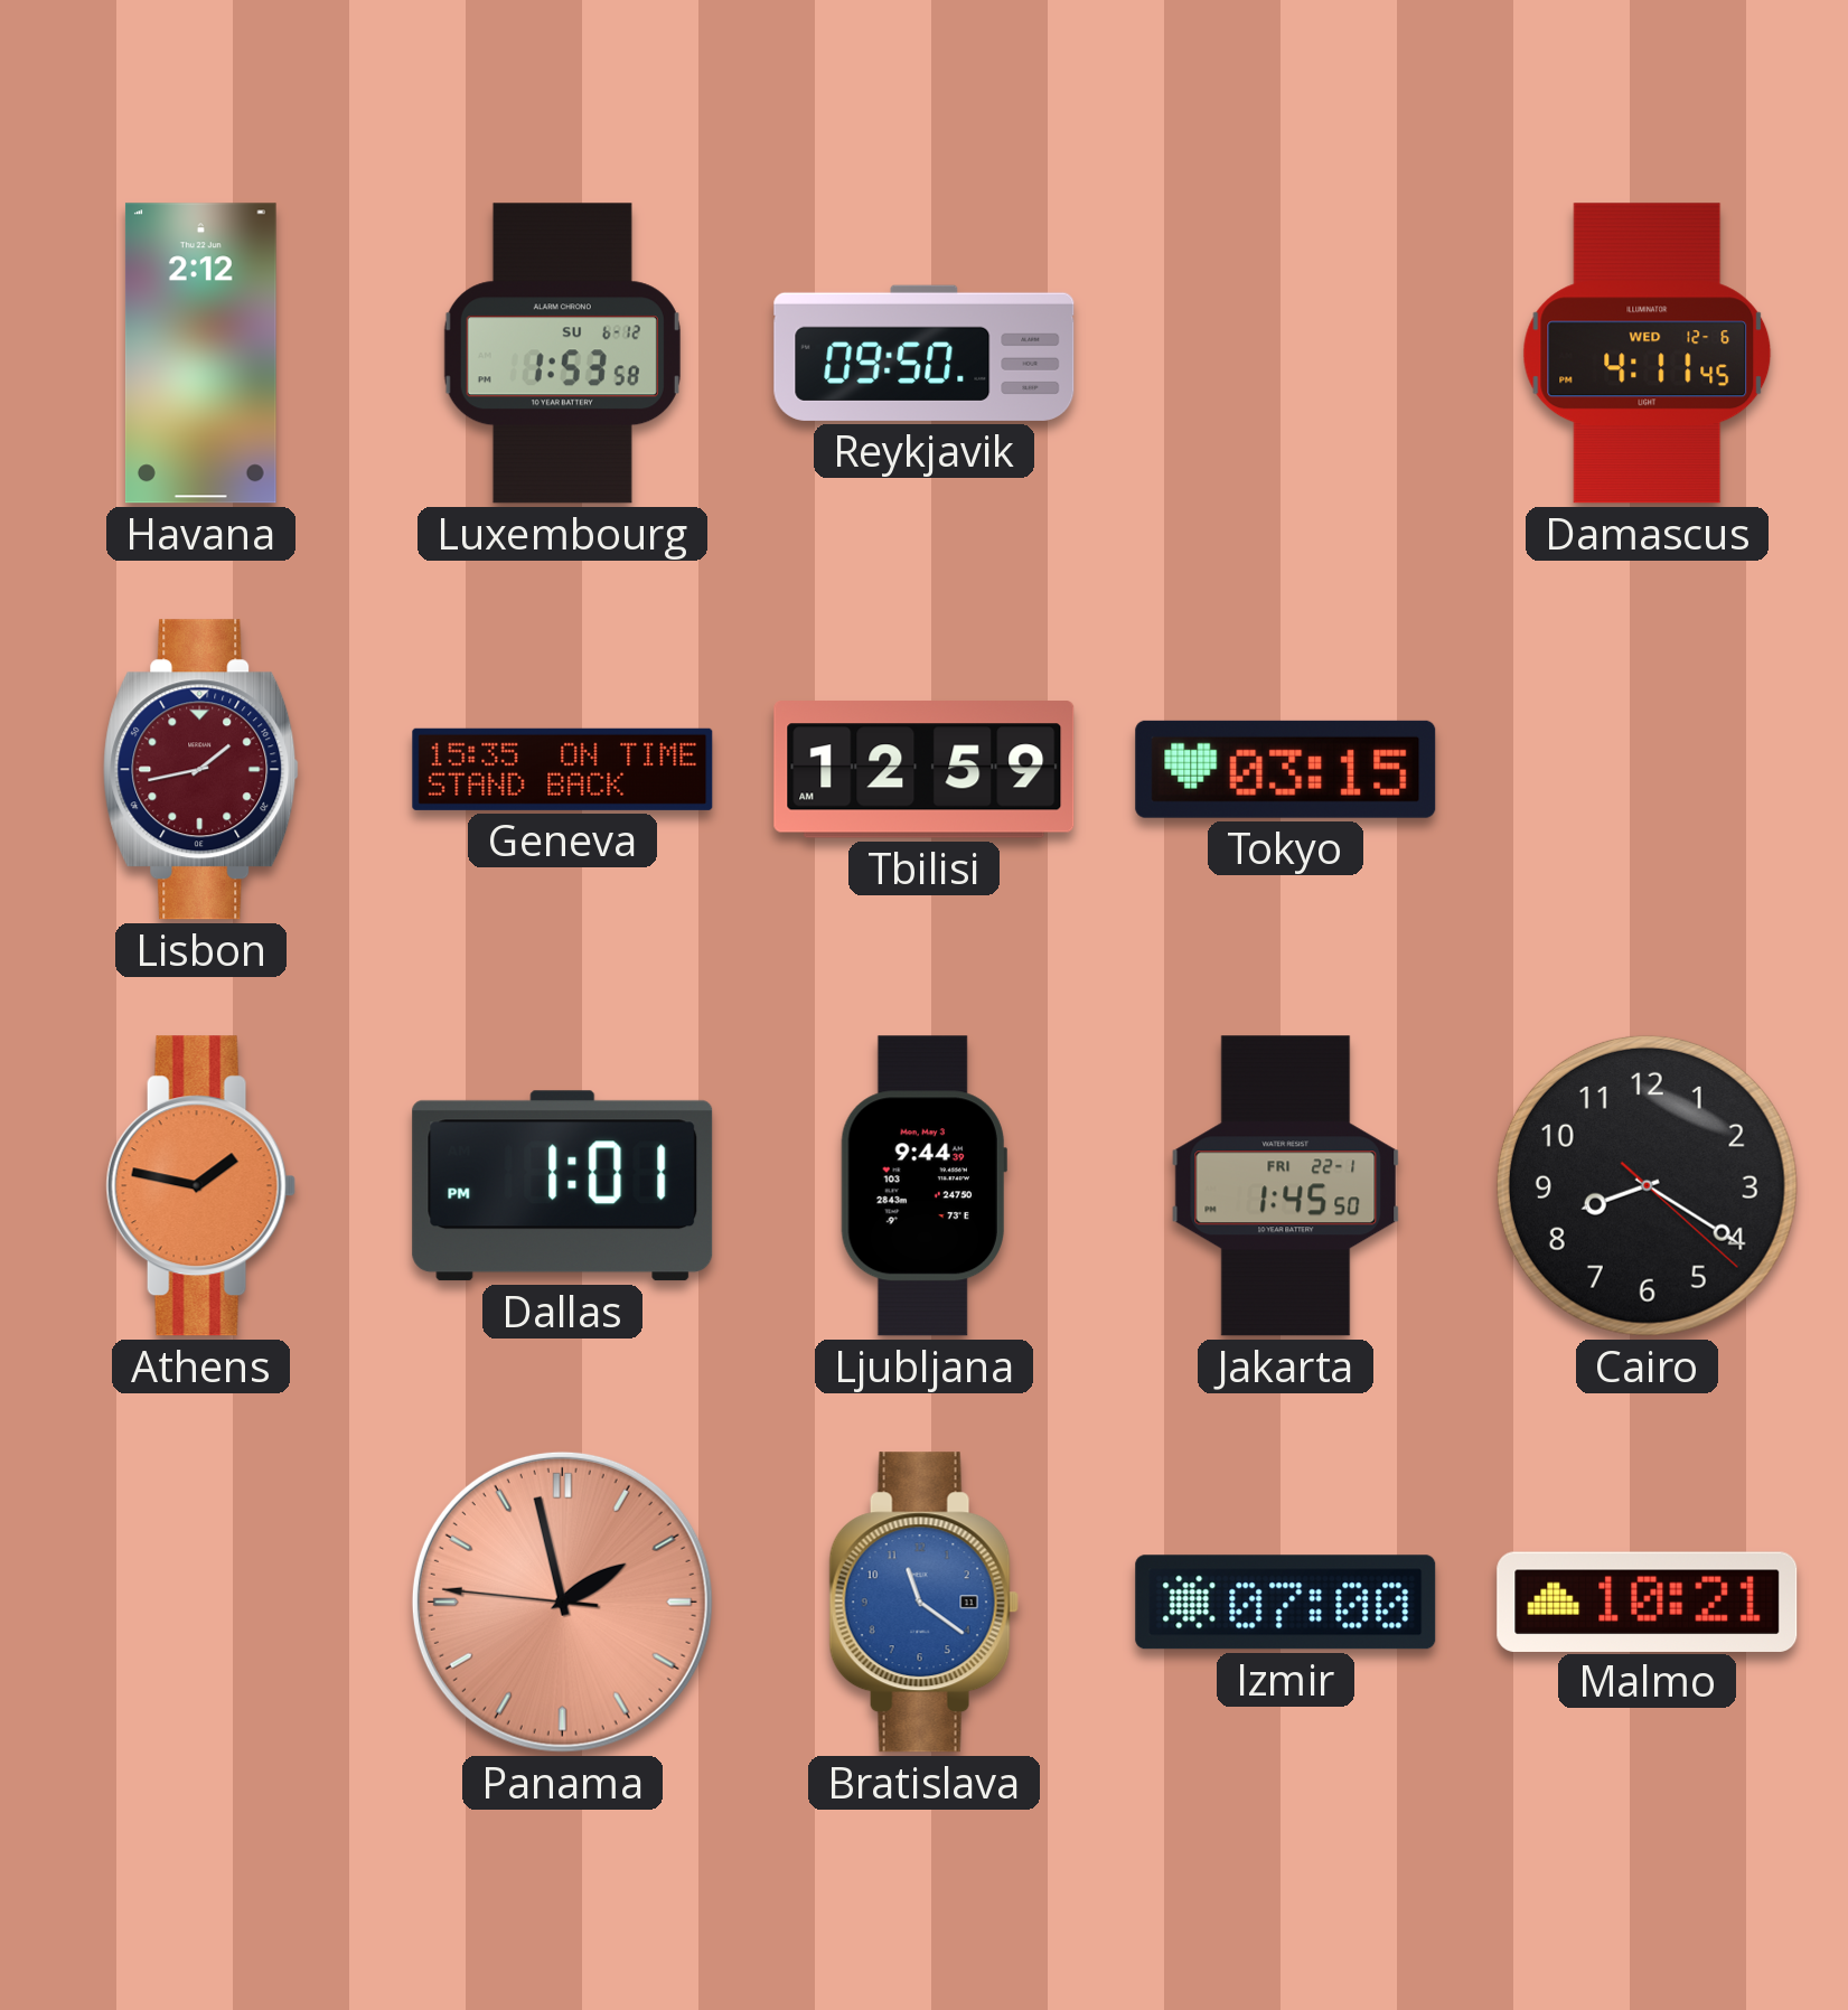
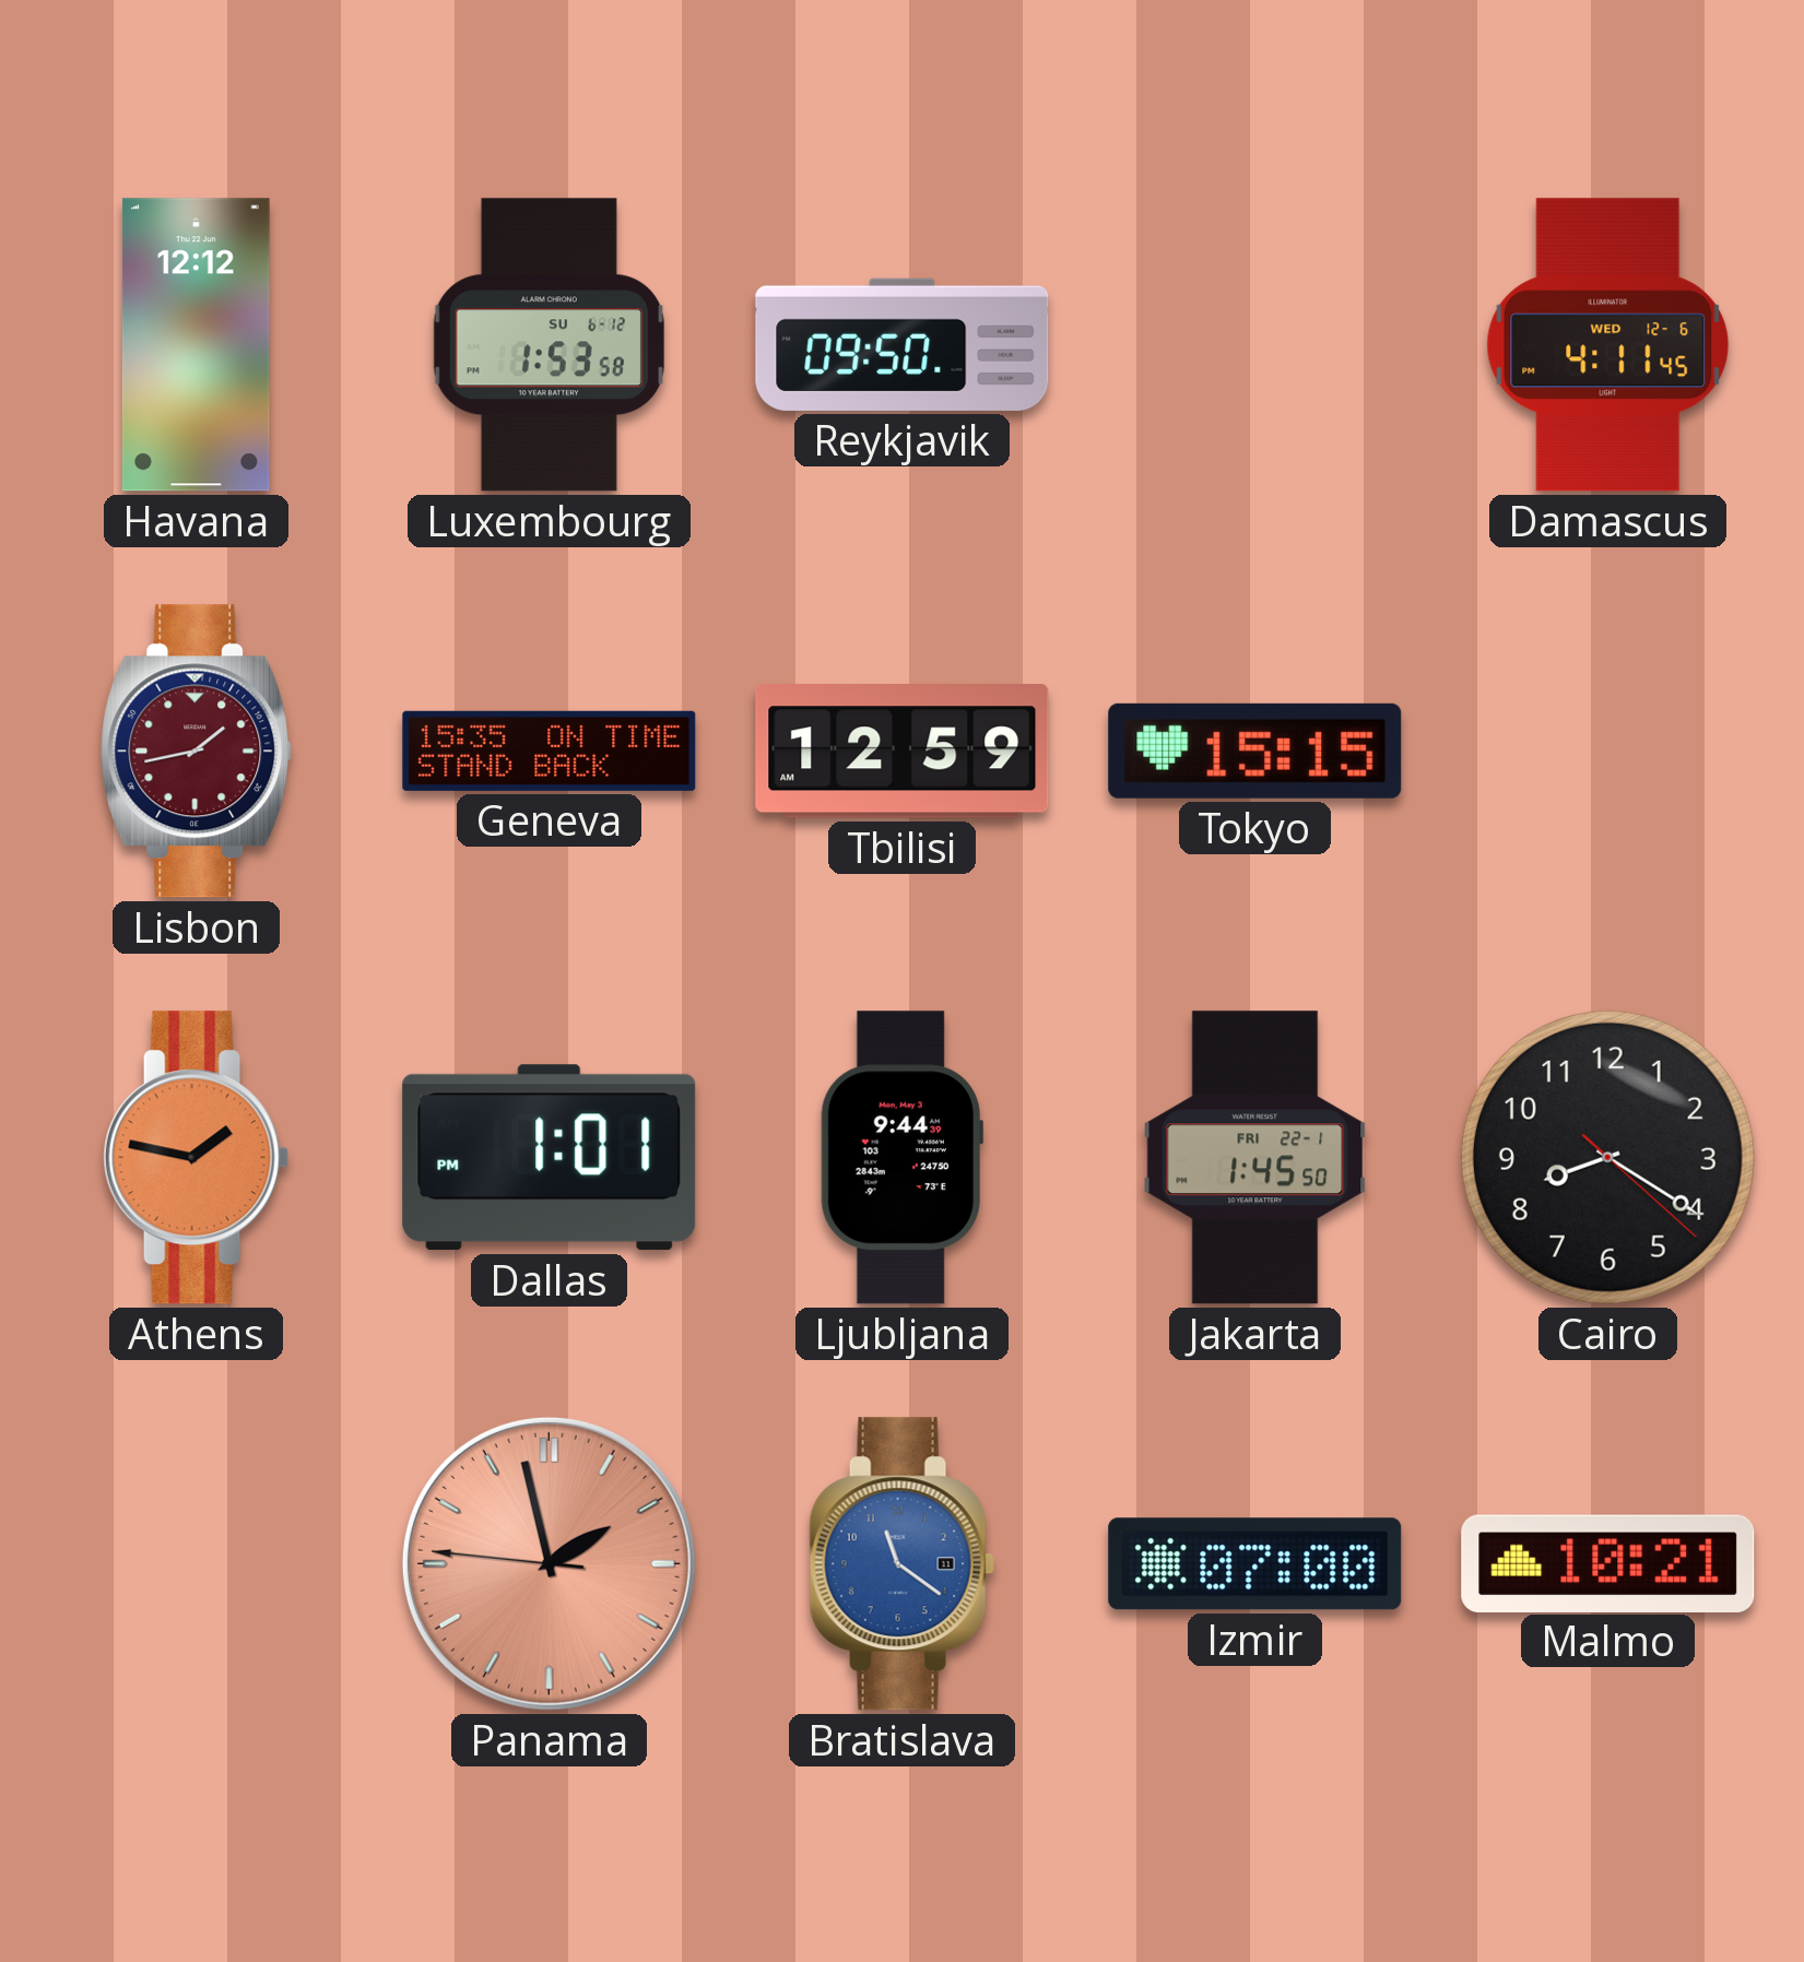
Havana: 2:12 -> 12:12
Tokyo: 03:15 -> 15:15
